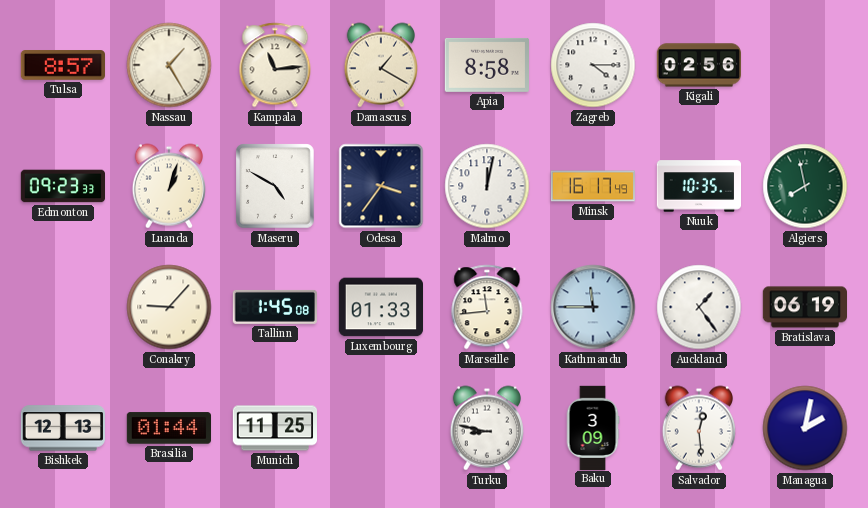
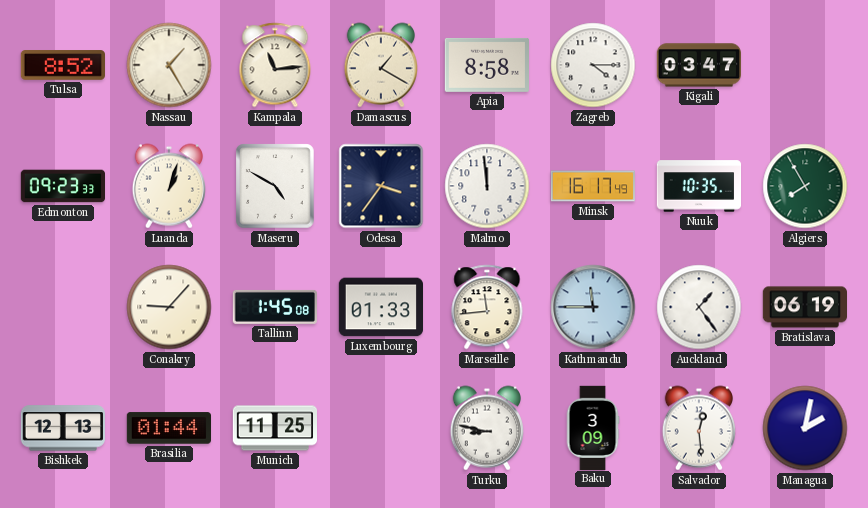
Tulsa: 8:57 -> 8:52
Kigali: 02:56 -> 03:47
Malmo: 12:02 -> 11:59
Algiers: 7:58 -> 7:55
